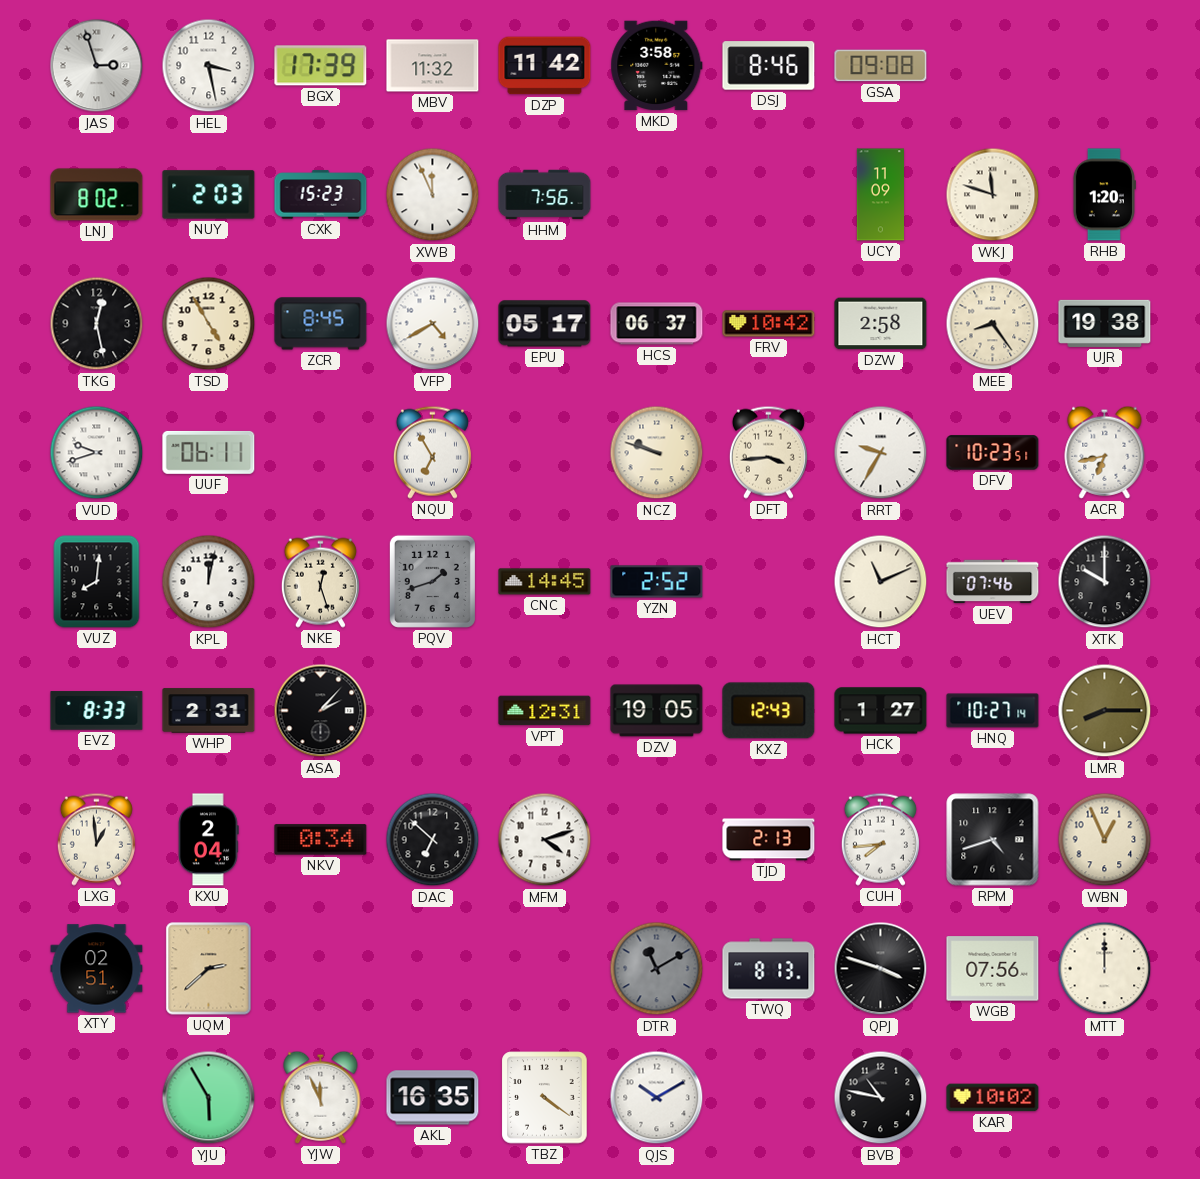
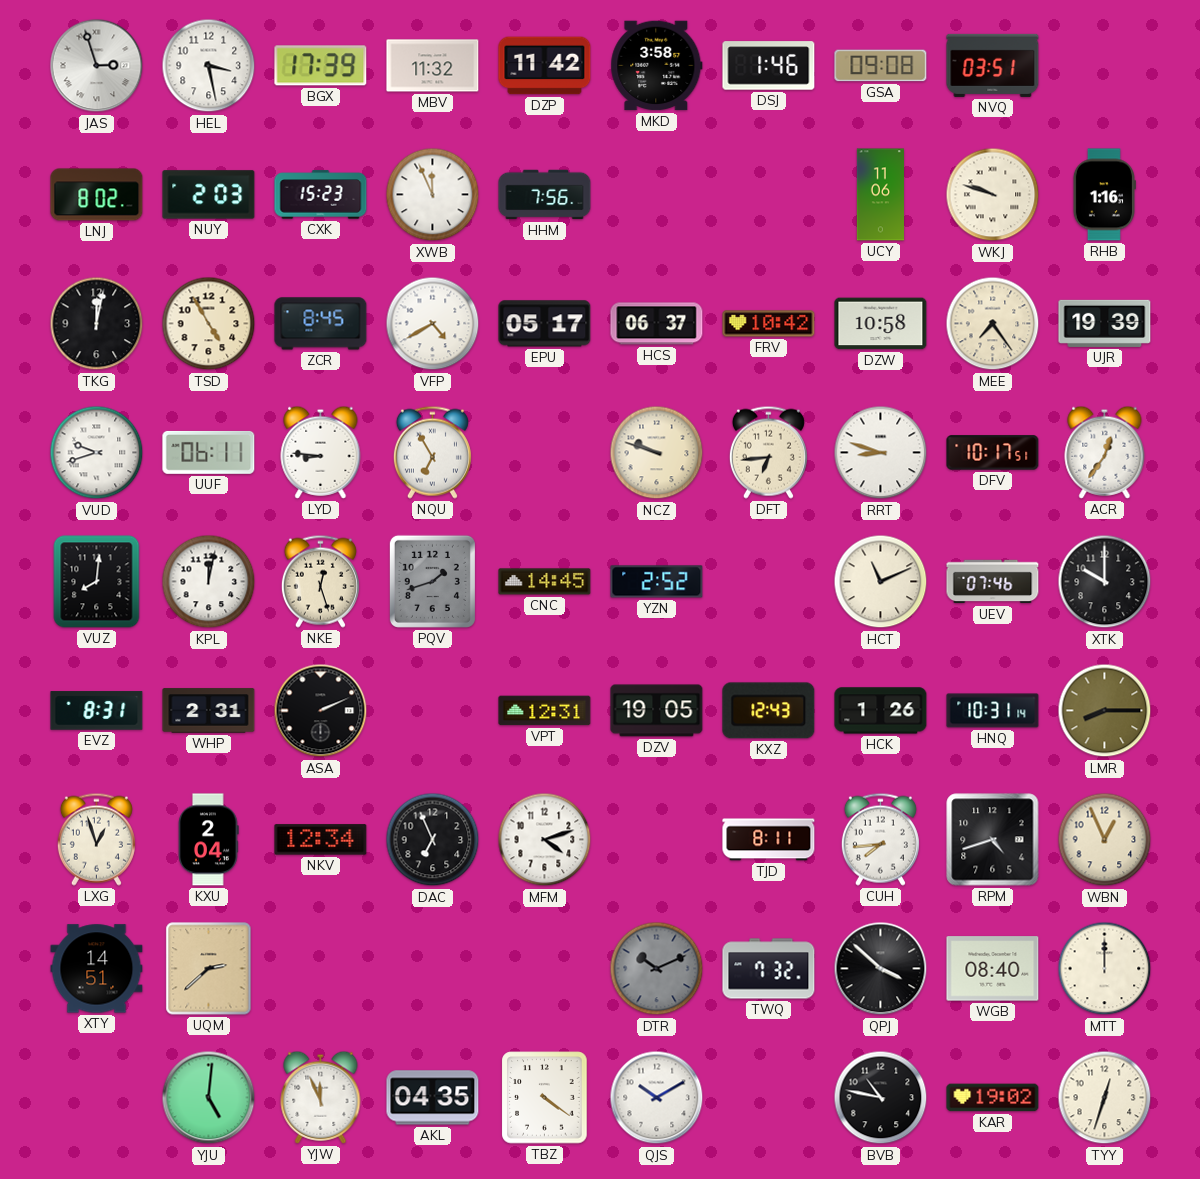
DSJ: 8:46 -> 1:46
NVQ: none -> 03:51
UCY: 11:09 -> 11:06
WKJ: 11:48 -> 9:48
RHB: 1:20 -> 1:16
TKG: 12:28 -> 12:02
DZW: 2:58 -> 10:58
MEE: 8:24 -> 7:24
UJR: 19:38 -> 19:39
LYD: none -> 8:46
DFT: 3:44 -> 6:44
RRT: 9:35 -> 8:48
DFV: 10:23 -> 10:17
ACR: 6:43 -> 12:36
EVZ: 8:33 -> 8:31
ASA: 2:07 -> 2:11
HCK: 1:27 -> 1:26
HNQ: 10:27 -> 10:31
LXG: 12:59 -> 12:57
NKV: 0:34 -> 12:34
DAC: 6:52 -> 6:56
TJD: 2:13 -> 8:11
XTY: 02:51 -> 14:51
DTR: 11:10 -> 10:11
TWQ: 8:13 -> 7:32
QPJ: 3:48 -> 3:52
WGB: 07:56 -> 08:40
YJU: 5:55 -> 5:01
AKL: 16:35 -> 04:35
KAR: 10:02 -> 19:02
TYY: none -> 12:33
